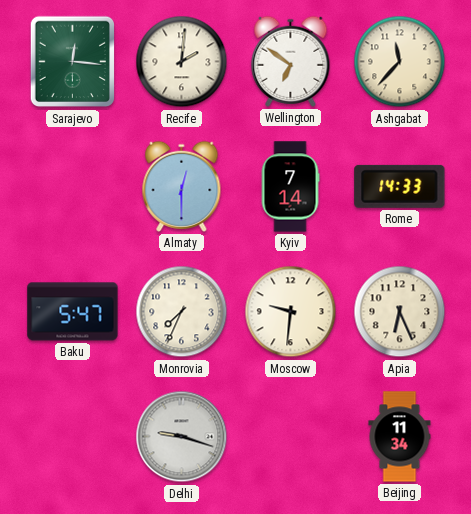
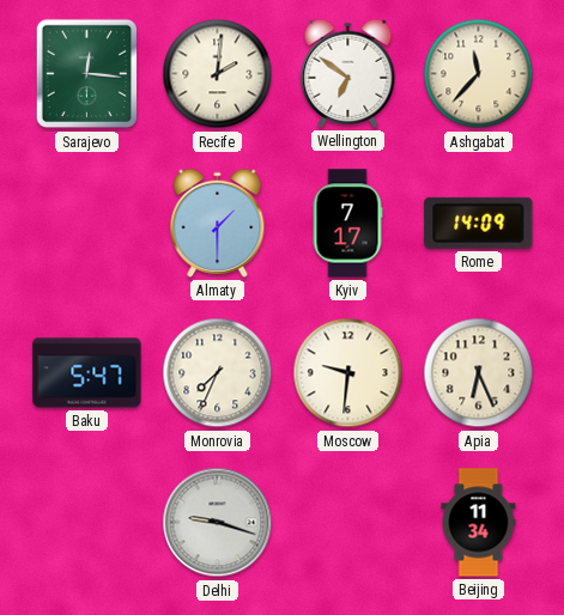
Almaty: 12:30 -> 1:30
Kyiv: 7:14 -> 7:17
Rome: 14:33 -> 14:09
